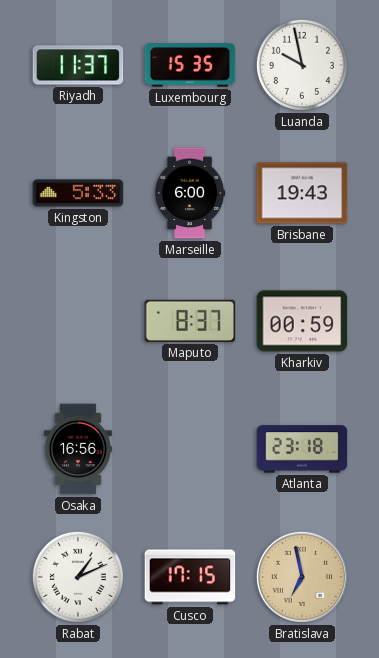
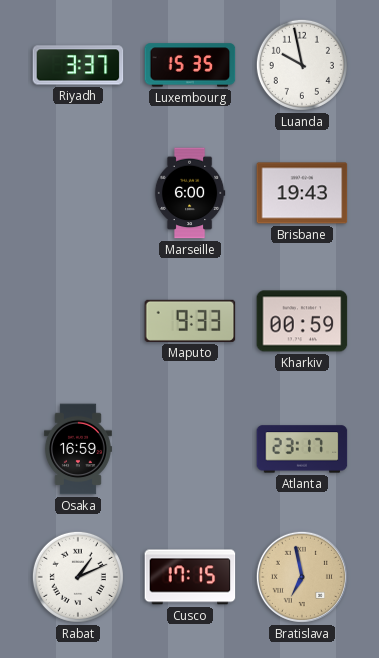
Riyadh: 11:37 -> 3:37
Kingston: 5:33 -> none
Maputo: 8:37 -> 9:33
Osaka: 16:56 -> 16:59
Atlanta: 23:18 -> 23:17
